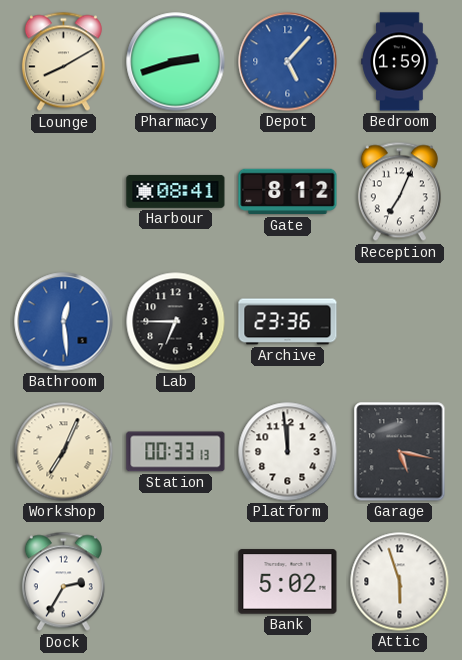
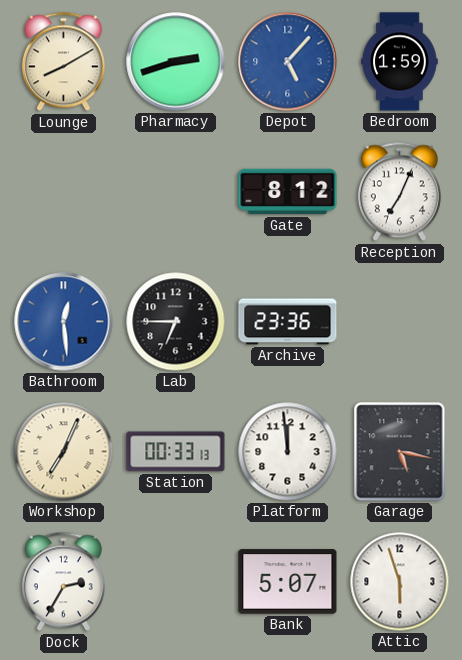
Harbour: 08:41 -> none
Bank: 5:02 -> 5:07
